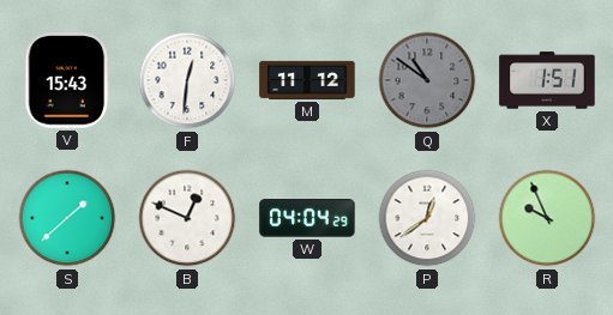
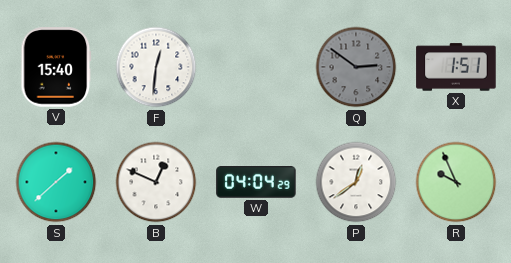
V: 15:43 -> 15:40
M: 11:12 -> none
Q: 10:51 -> 2:51
